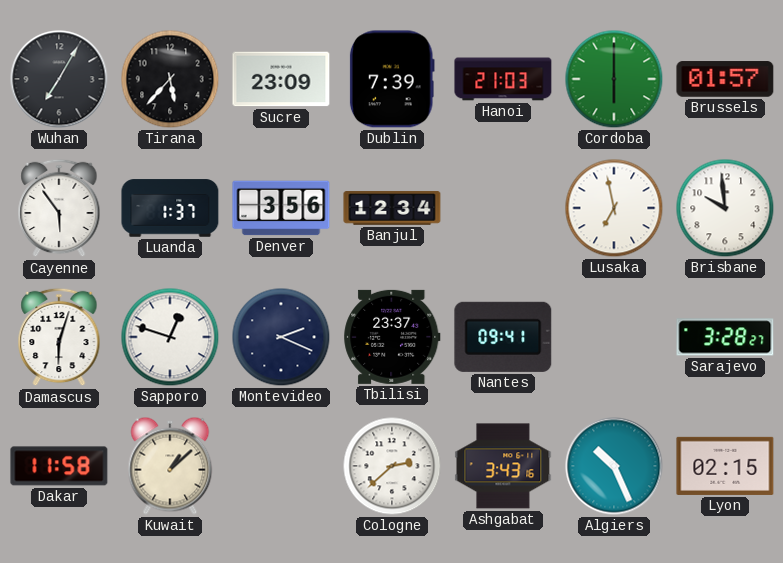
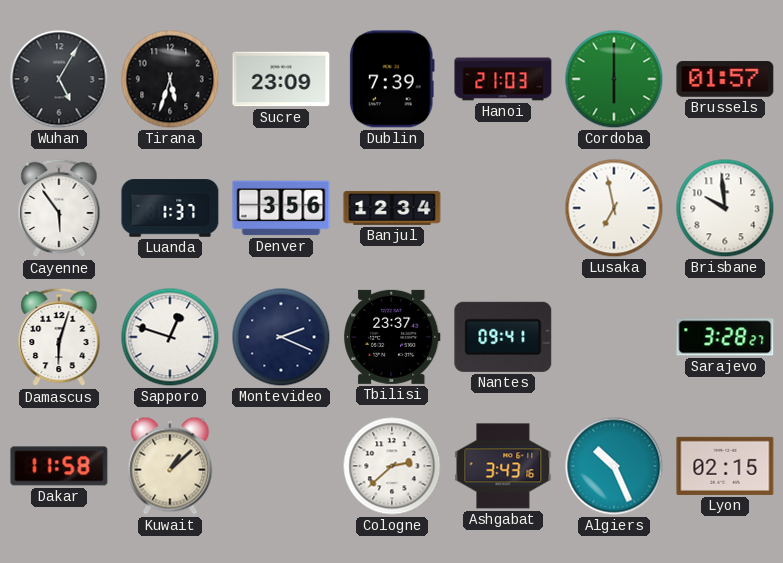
Wuhan: 7:05 -> 5:05
Tirana: 5:37 -> 5:33
